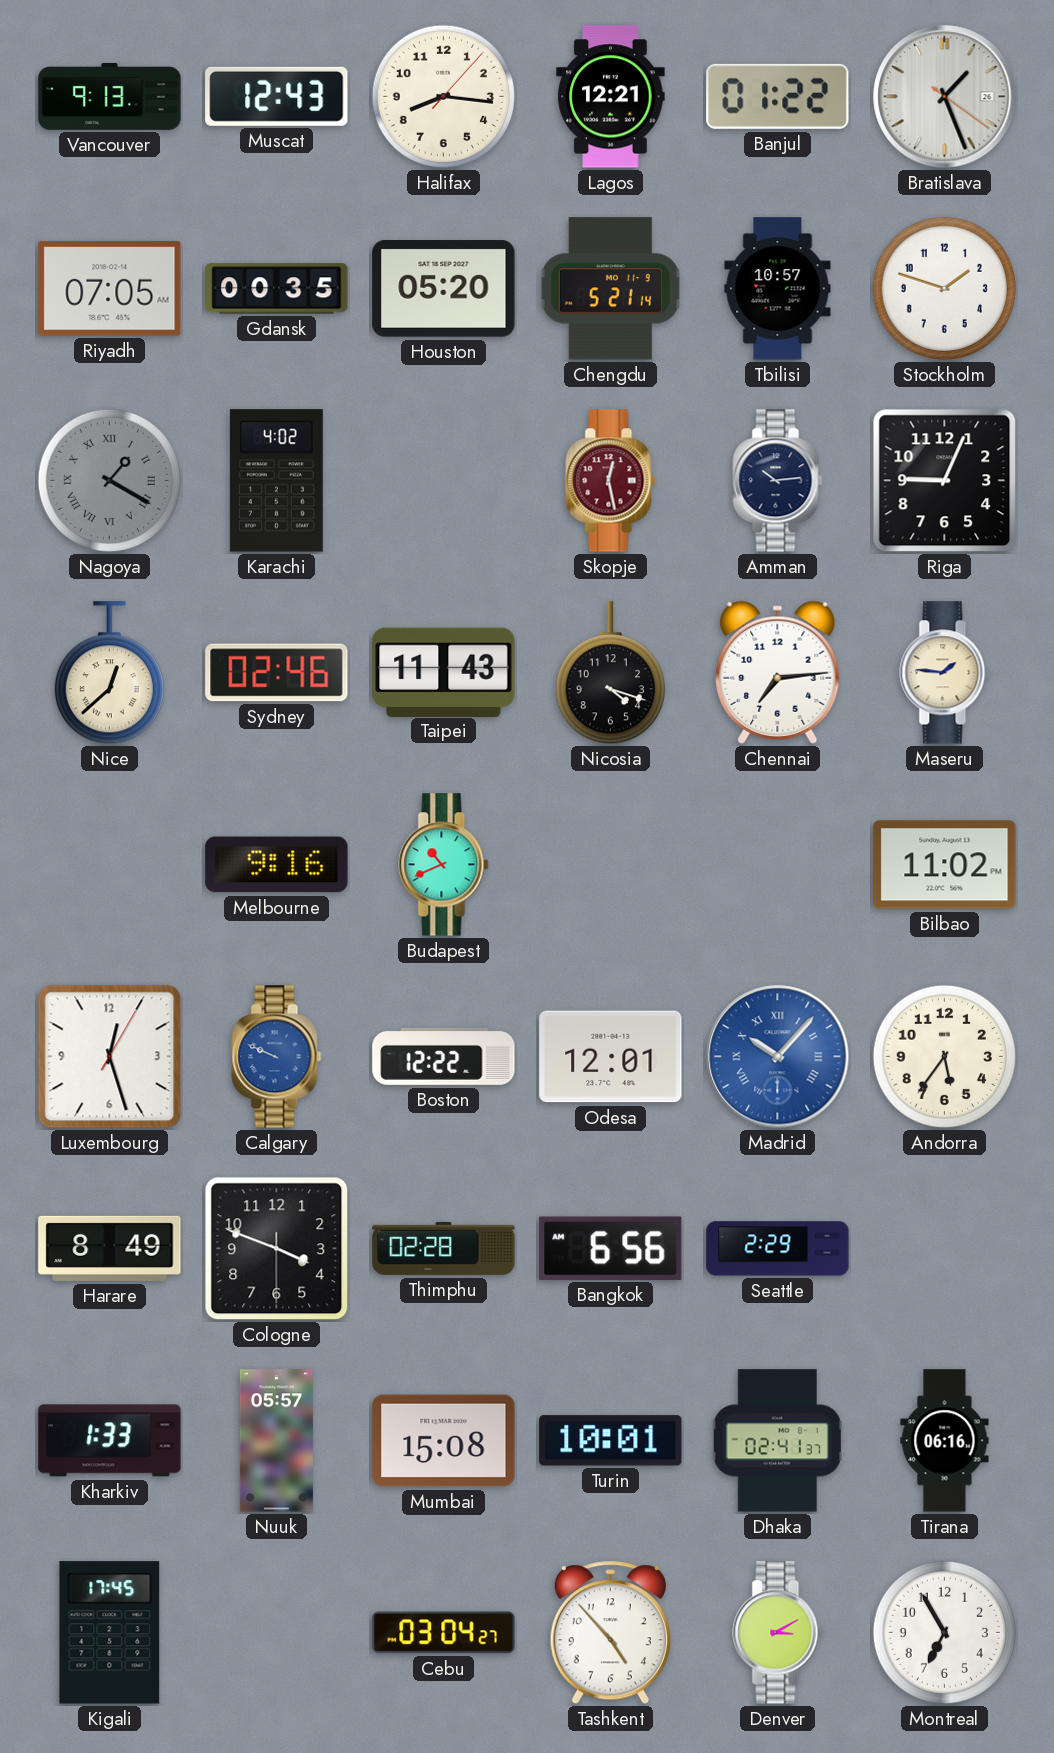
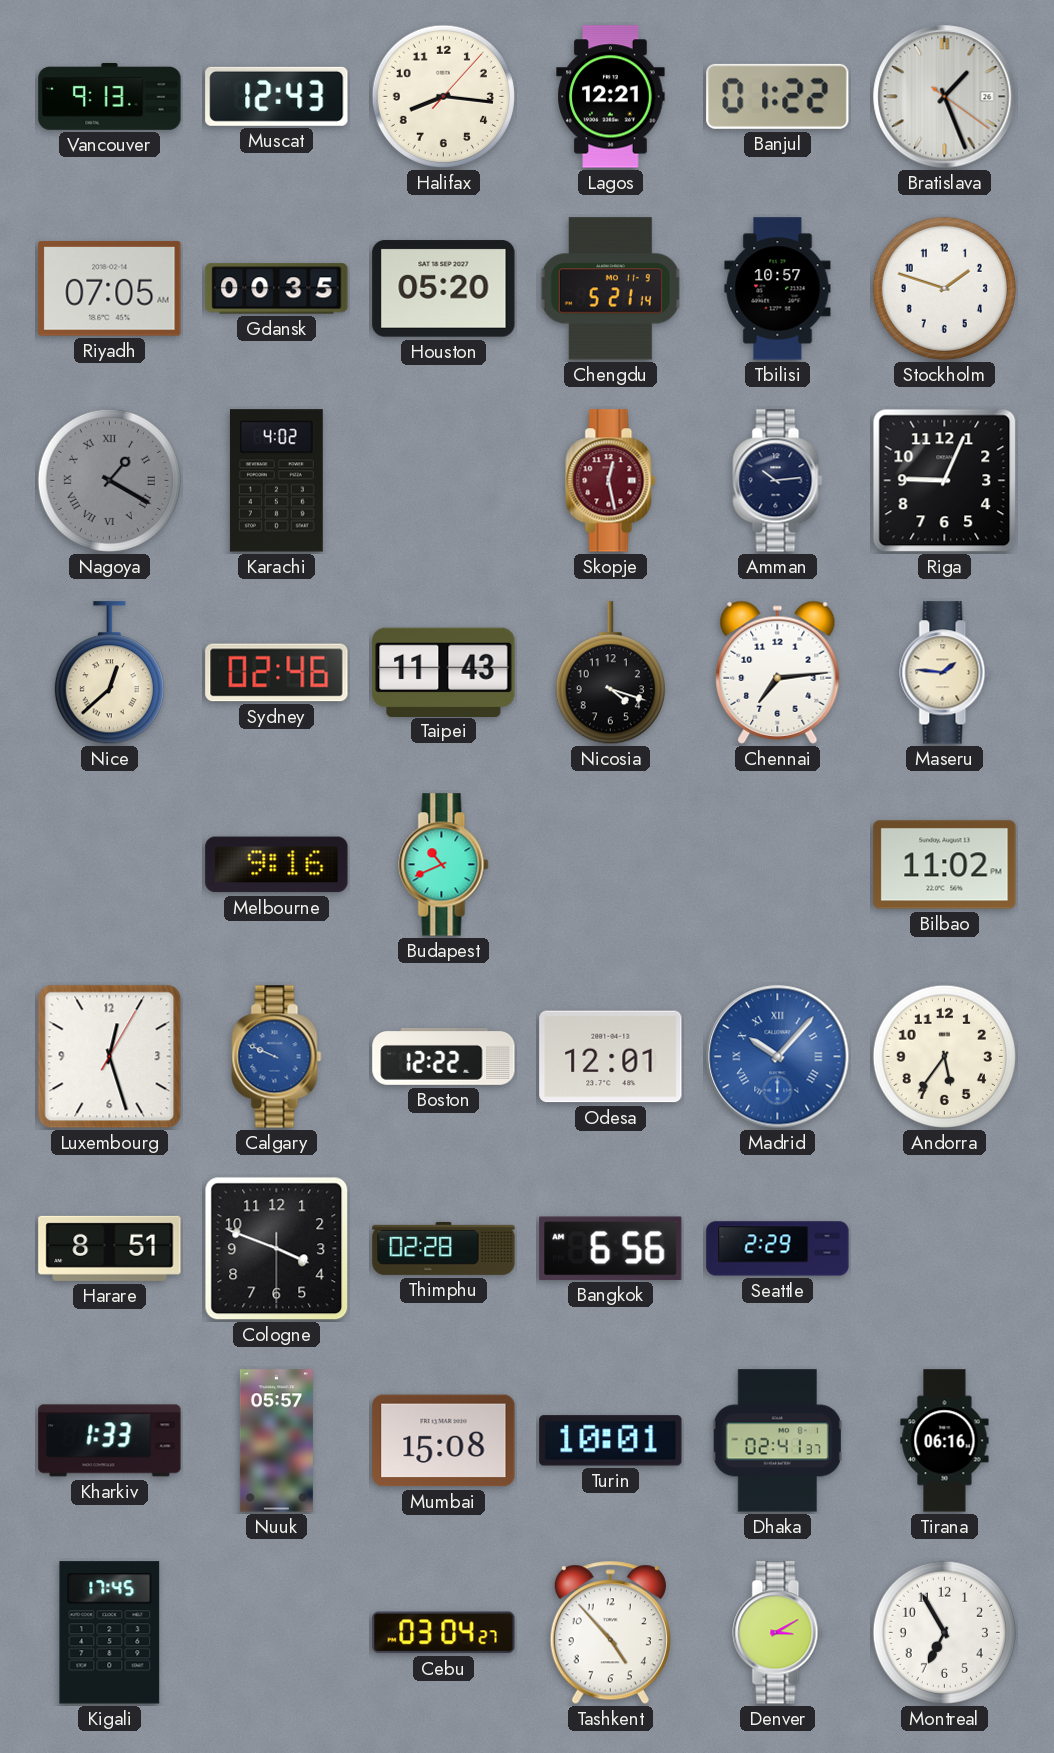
Harare: 8:49 -> 8:51
